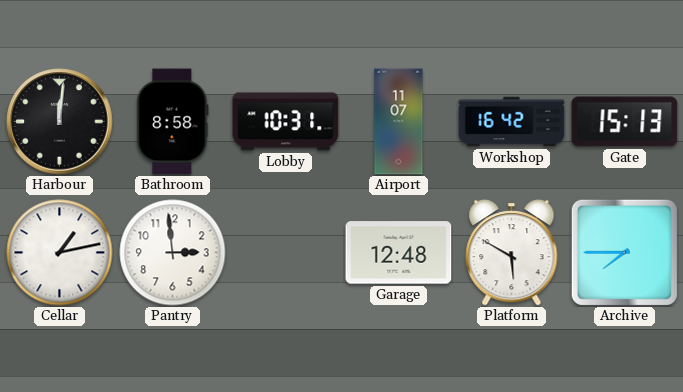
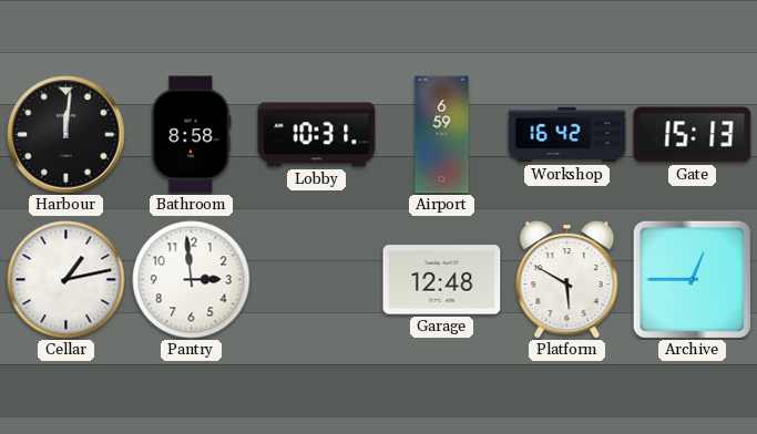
Airport: 11:07 -> 6:59
Archive: 7:45 -> 12:45
